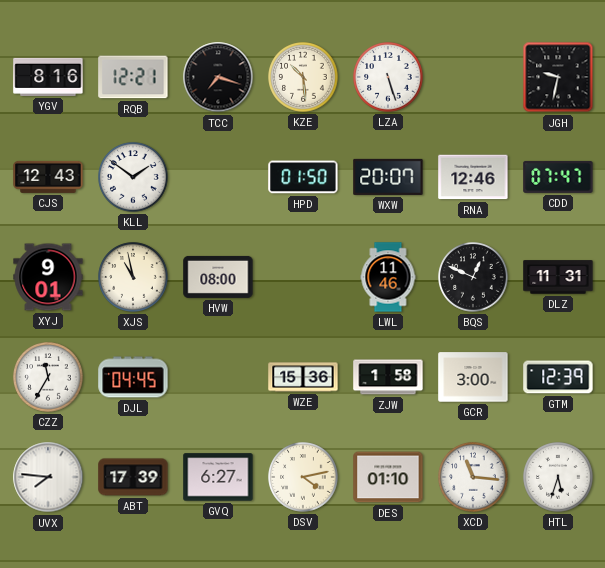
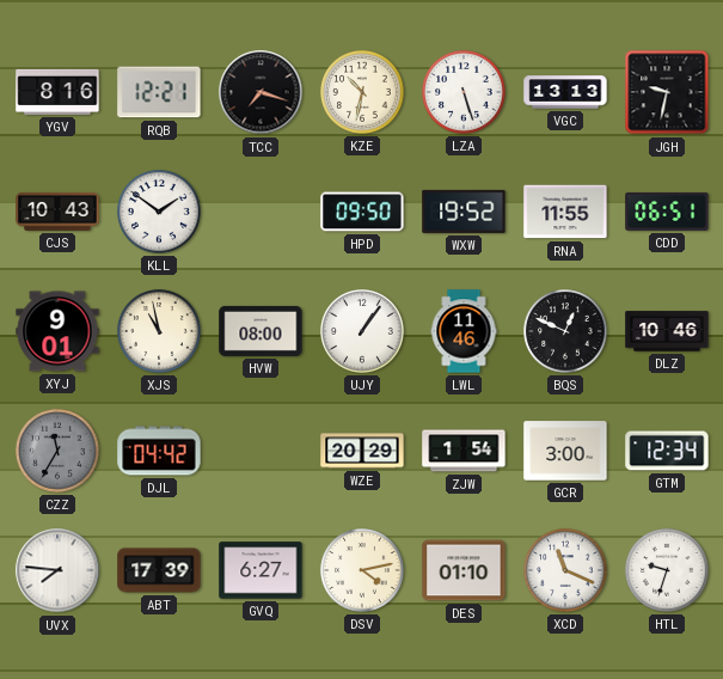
KZE: 10:29 -> 10:32
VGC: none -> 13:13
CJS: 12:43 -> 10:43
HPD: 01:50 -> 09:50
WXW: 20:07 -> 19:52
RNA: 12:46 -> 11:55
CDD: 07:47 -> 06:51
UJY: none -> 1:06
DLZ: 11:31 -> 10:46
CZZ dial: white -> grey
DJL: 04:45 -> 04:42
WZE: 15:36 -> 20:29
ZJW: 1:58 -> 1:54
GTM: 12:39 -> 12:34
XCD: 11:16 -> 11:19
HTL: 5:33 -> 9:33
